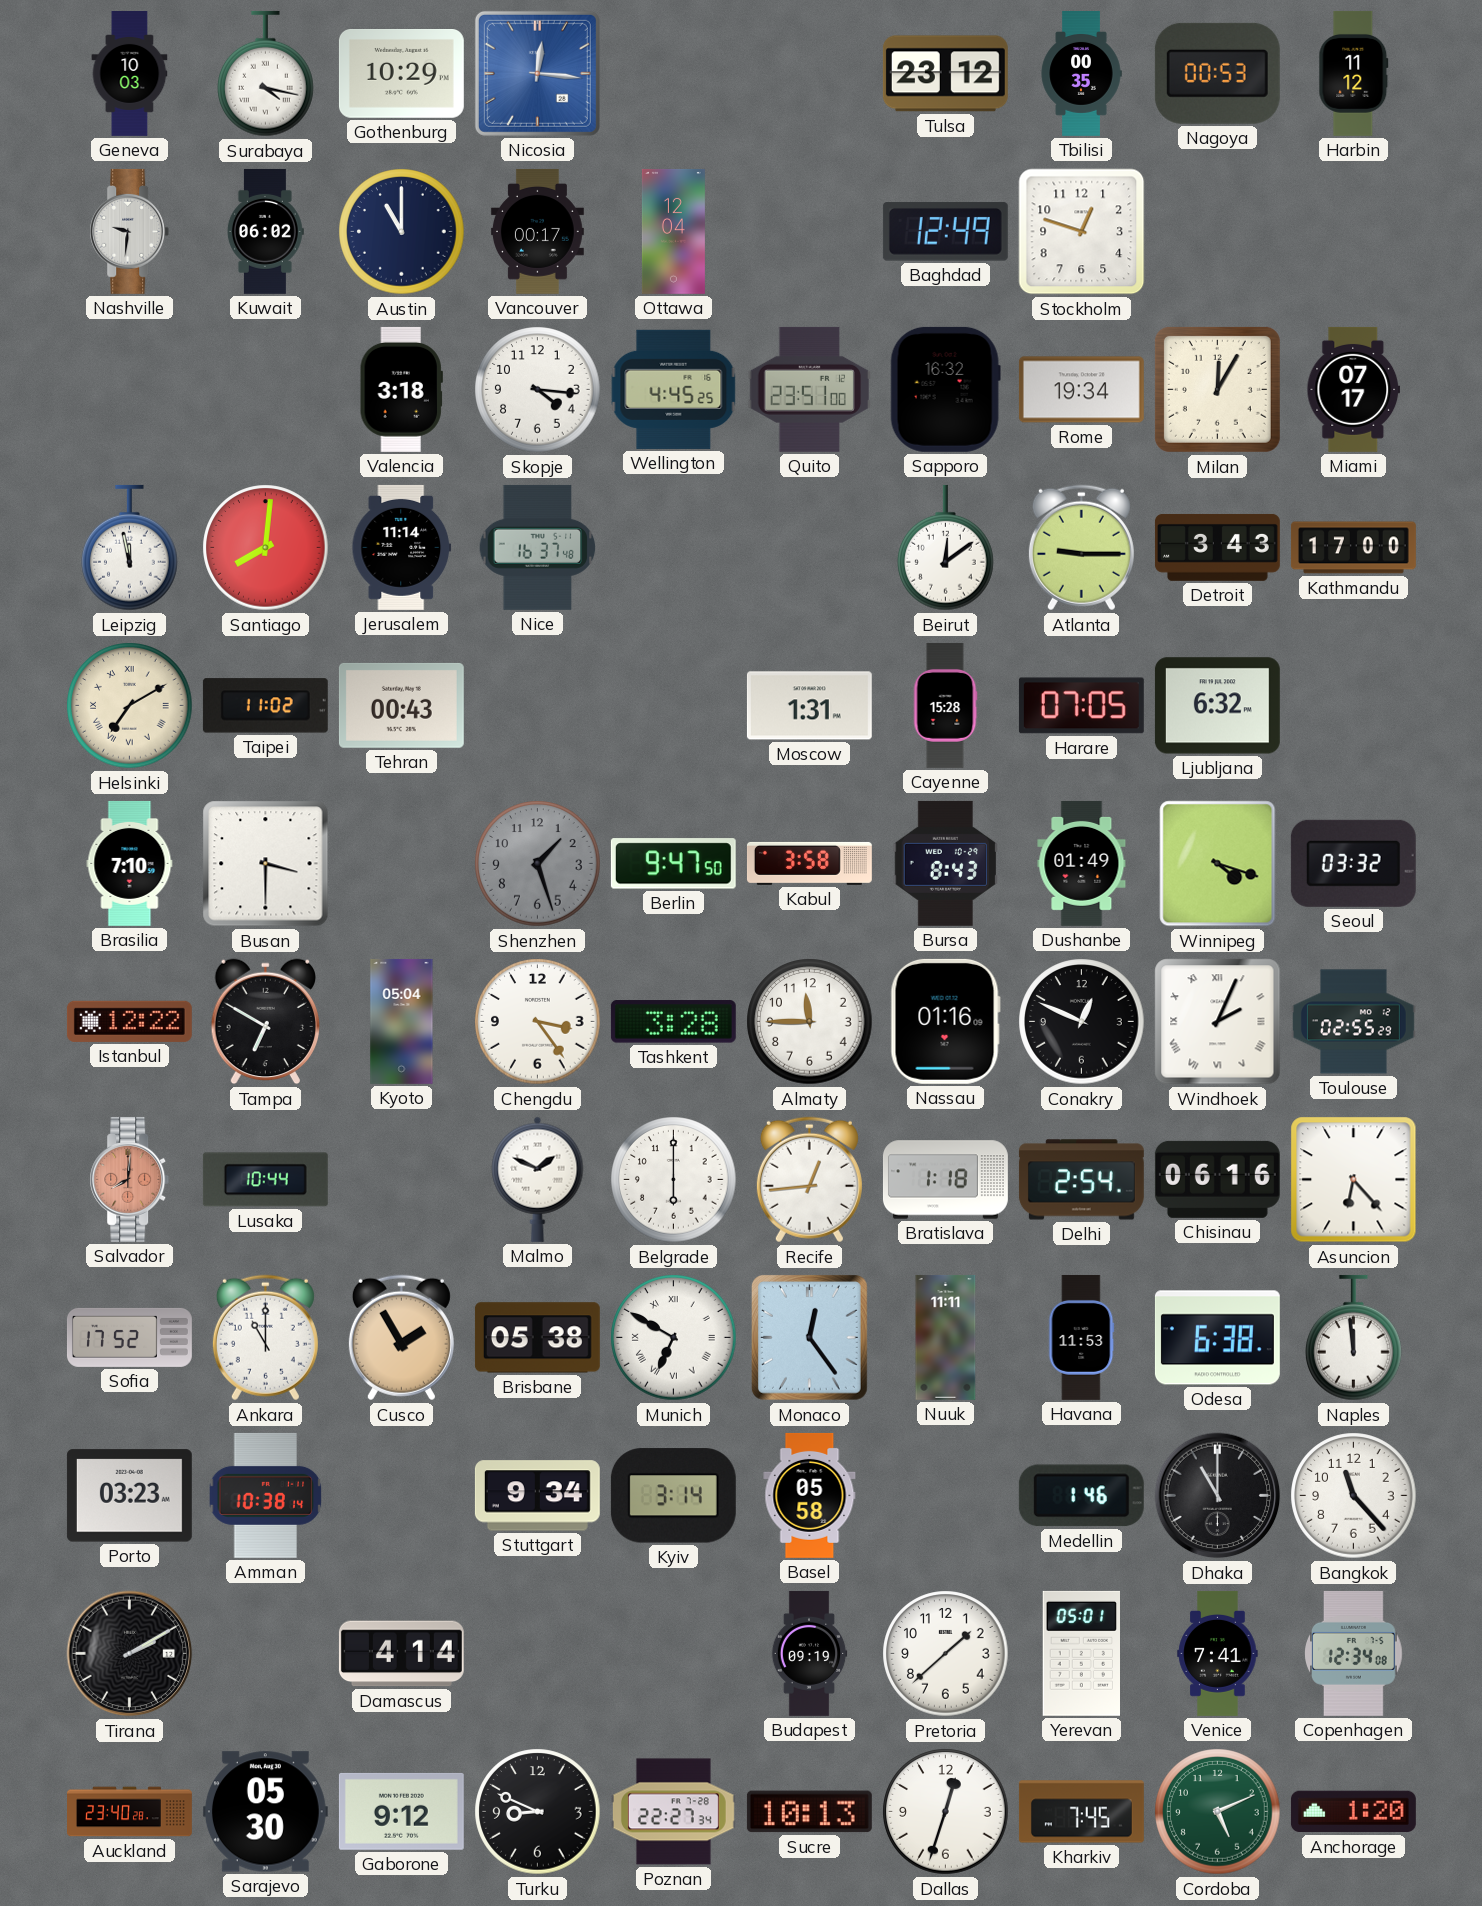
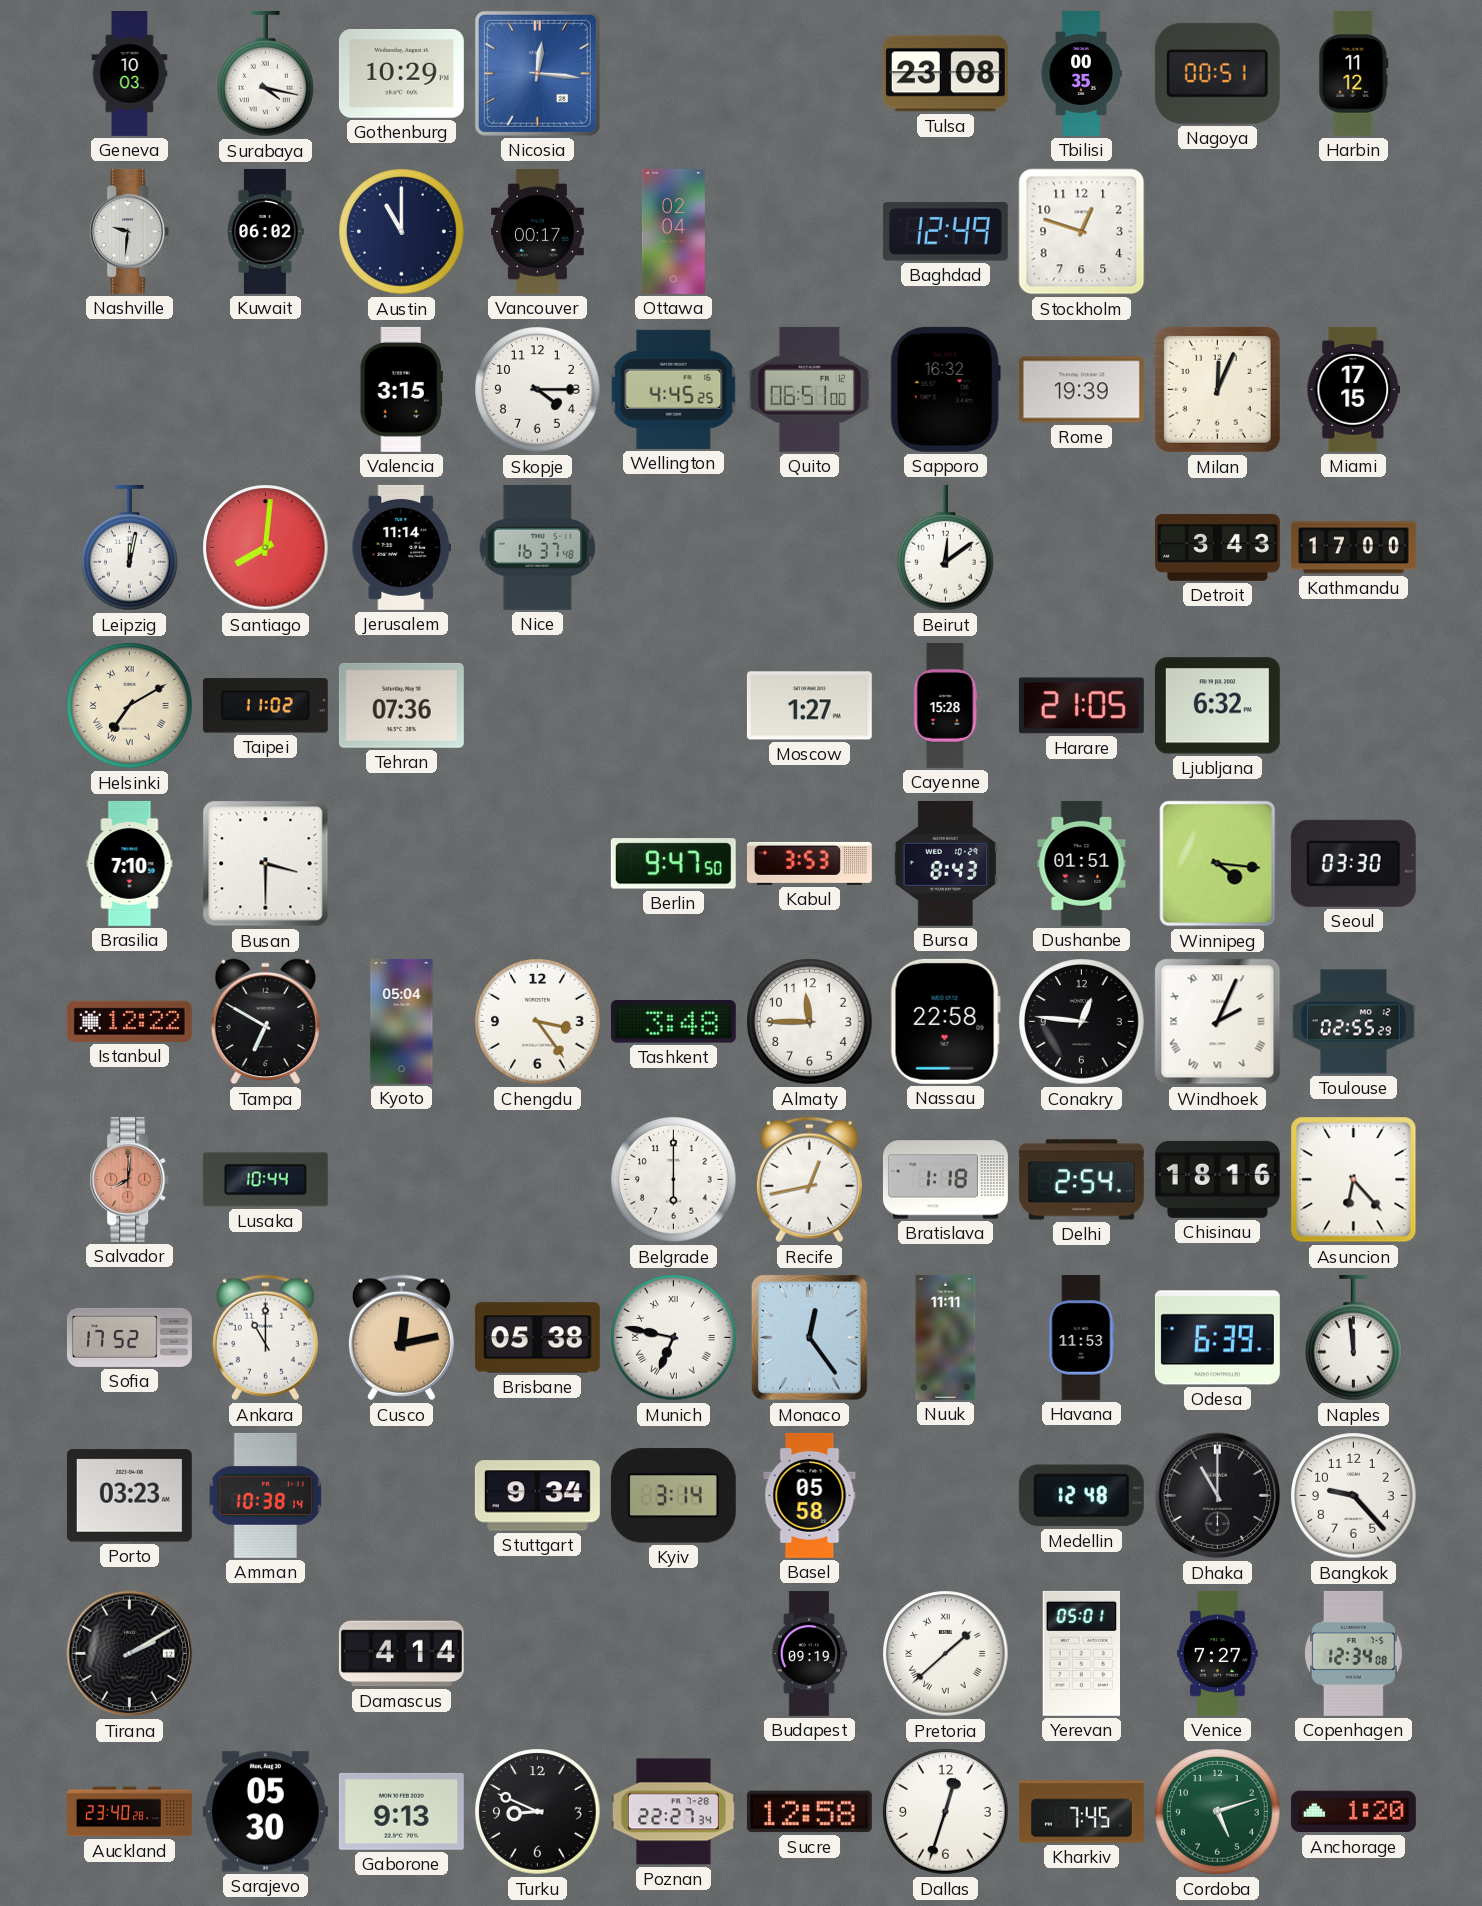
Tulsa: 23:12 -> 23:08
Nagoya: 00:53 -> 00:51
Ottawa: 12:04 -> 02:04
Valencia: 3:18 -> 3:15
Skopje: 4:16 -> 4:15
Quito: 23:51 -> 06:51
Rome: 19:34 -> 19:39
Milan: 12:05 -> 12:04
Miami: 07:17 -> 17:15
Leipzig: 11:58 -> 12:02
Atlanta: 9:15 -> none
Tehran: 00:43 -> 07:36
Moscow: 1:31 -> 1:27
Harare: 07:05 -> 21:05
Shenzhen: 1:27 -> none
Kabul: 3:58 -> 3:53
Dushanbe: 01:49 -> 01:51
Winnipeg: 4:18 -> 4:16
Seoul: 03:32 -> 03:30
Tashkent: 3:28 -> 3:48
Nassau: 01:16 -> 22:58
Conakry: 12:49 -> 12:46
Malmo: 1:49 -> none
Recife: 12:44 -> 12:43
Chisinau: 06:16 -> 18:16
Cusco: 1:55 -> 12:13
Munich: 6:50 -> 6:47
Odesa: 6:38 -> 6:39
Medellin: 1:46 -> 12:48
Bangkok: 11:23 -> 9:23
Pretoria numerals: Arabic -> Roman
Venice: 7:41 -> 7:27
Gaborone: 9:12 -> 9:13
Sucre: 10:13 -> 12:58
Cordoba: 5:11 -> 5:12
